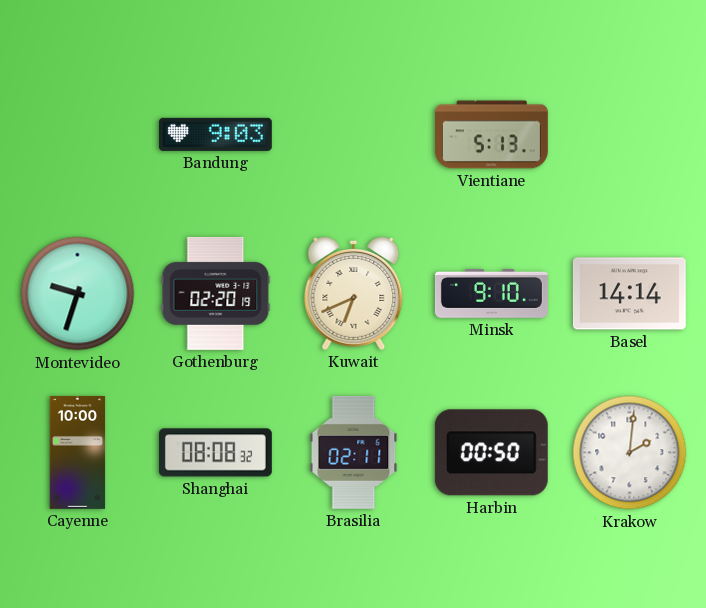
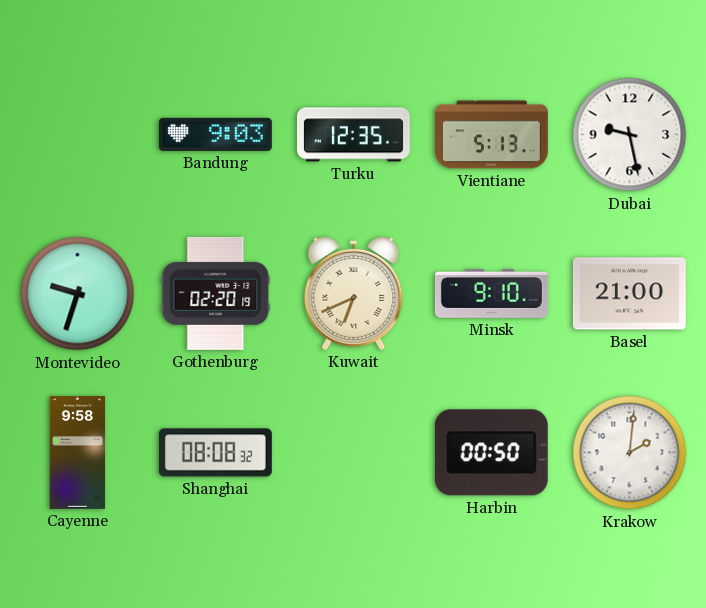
Turku: none -> 12:35
Dubai: none -> 9:28
Basel: 14:14 -> 21:00
Cayenne: 10:00 -> 9:58
Brasilia: 02:11 -> none
